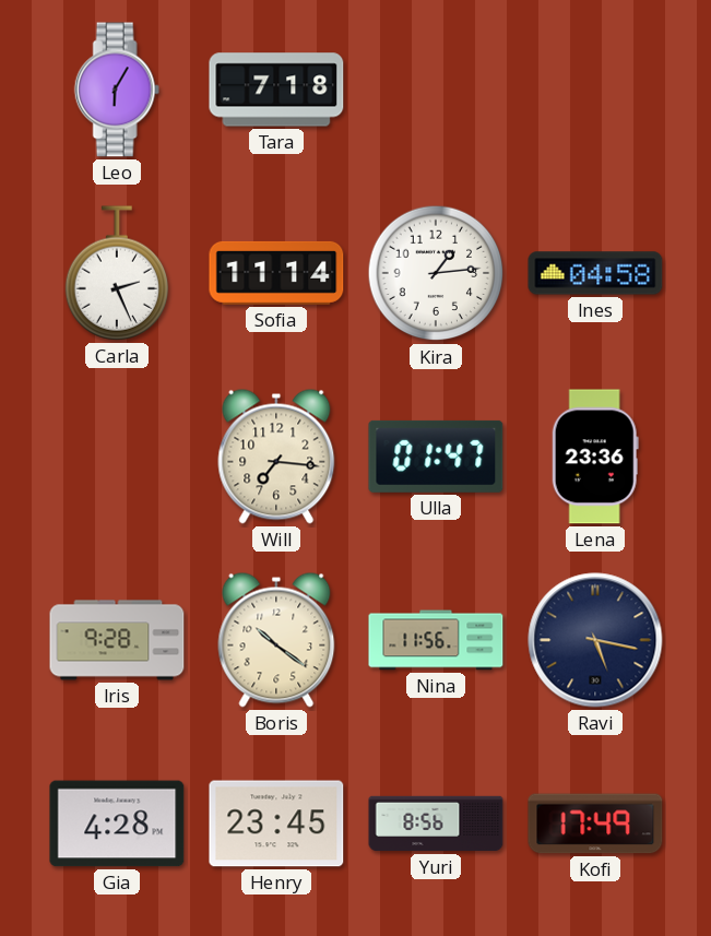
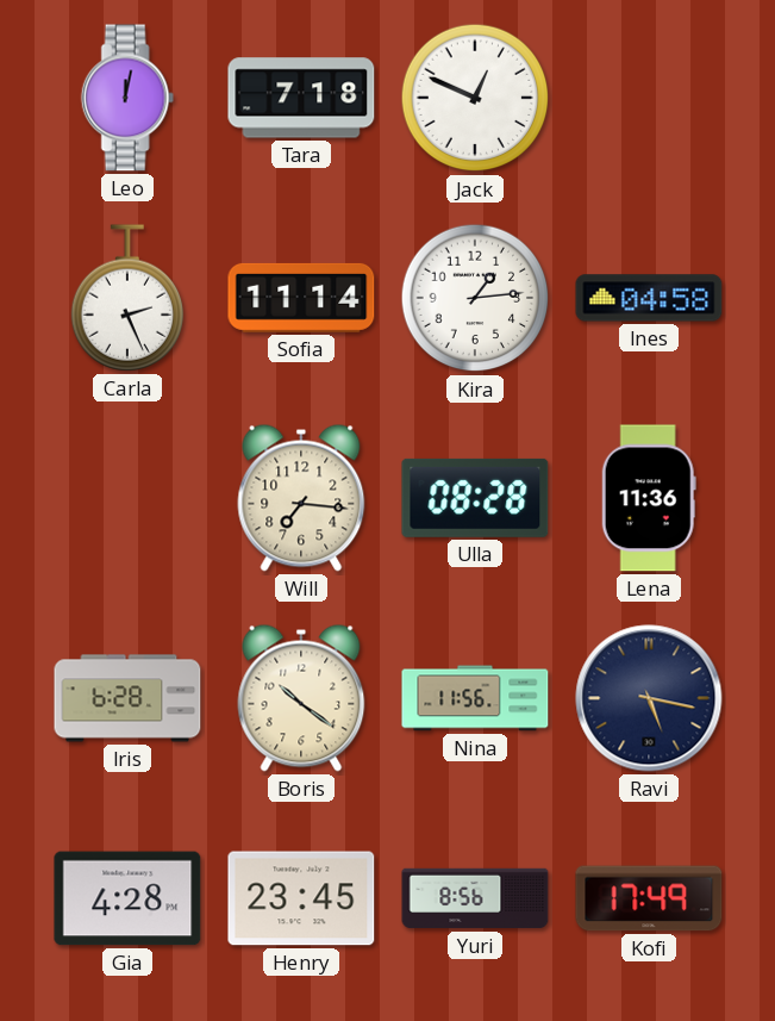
Leo: 6:05 -> 12:02
Jack: none -> 12:49
Ulla: 01:47 -> 08:28
Lena: 23:36 -> 11:36
Iris: 9:28 -> 6:28
